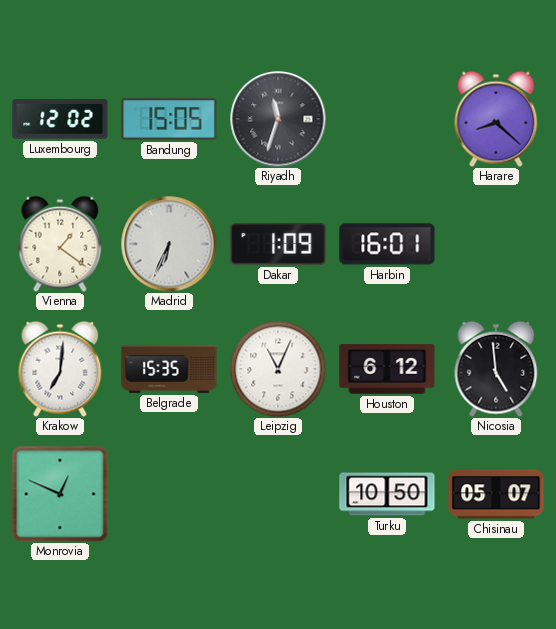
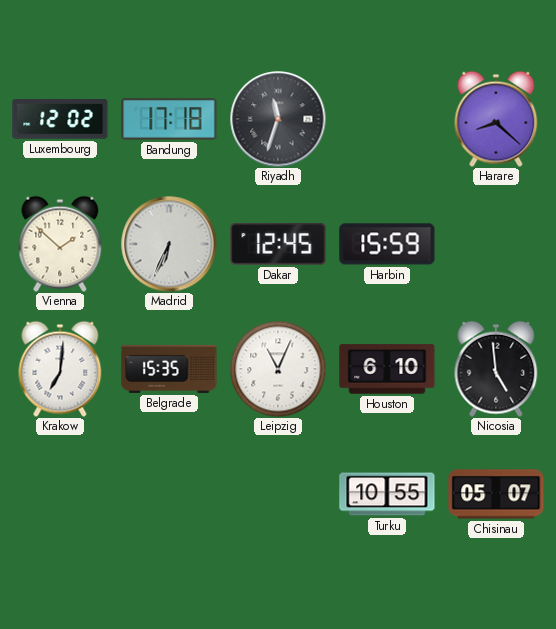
Bandung: 15:05 -> 17:18
Vienna: 1:21 -> 1:52
Dakar: 1:09 -> 12:45
Harbin: 16:01 -> 15:59
Houston: 6:12 -> 6:10
Monrovia: 12:49 -> none
Turku: 10:50 -> 10:55
